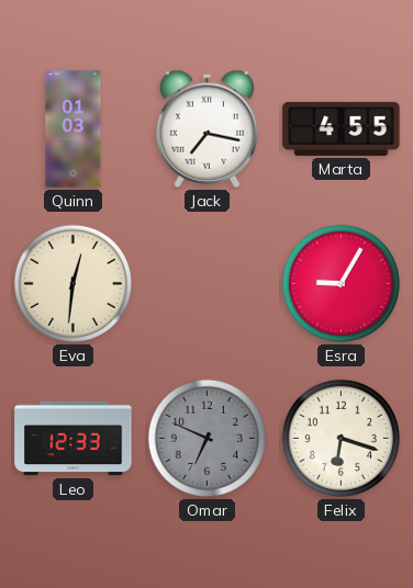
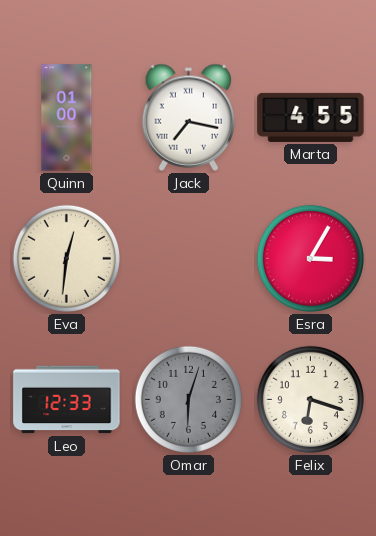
Quinn: 01:03 -> 01:00
Esra: 9:05 -> 3:05
Omar: 6:49 -> 6:03
